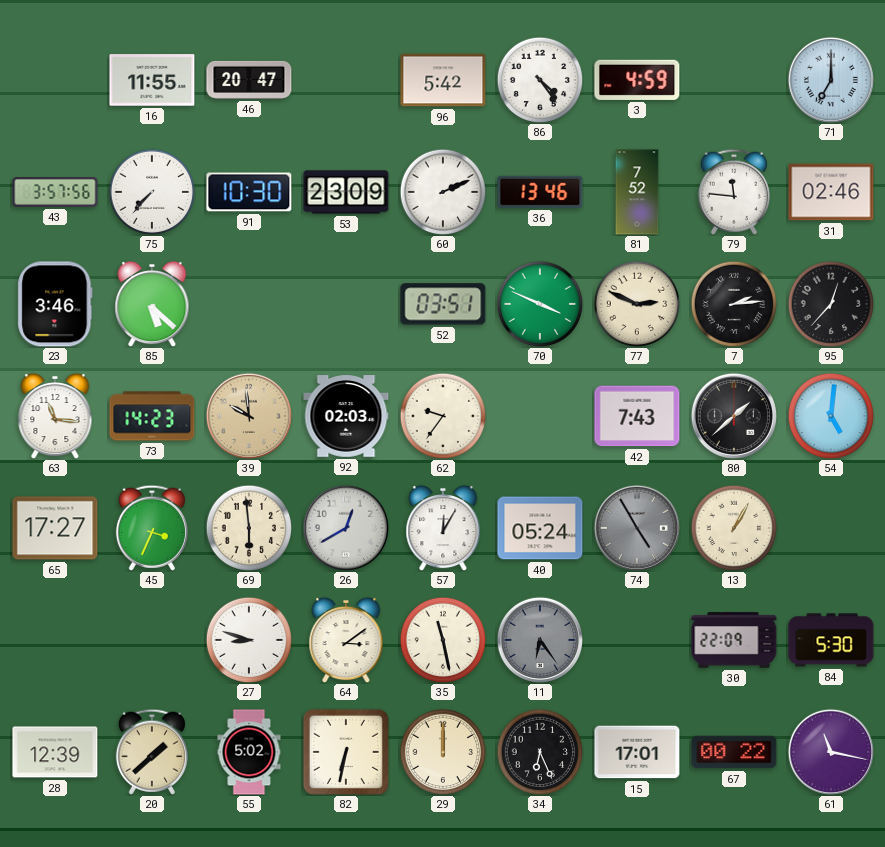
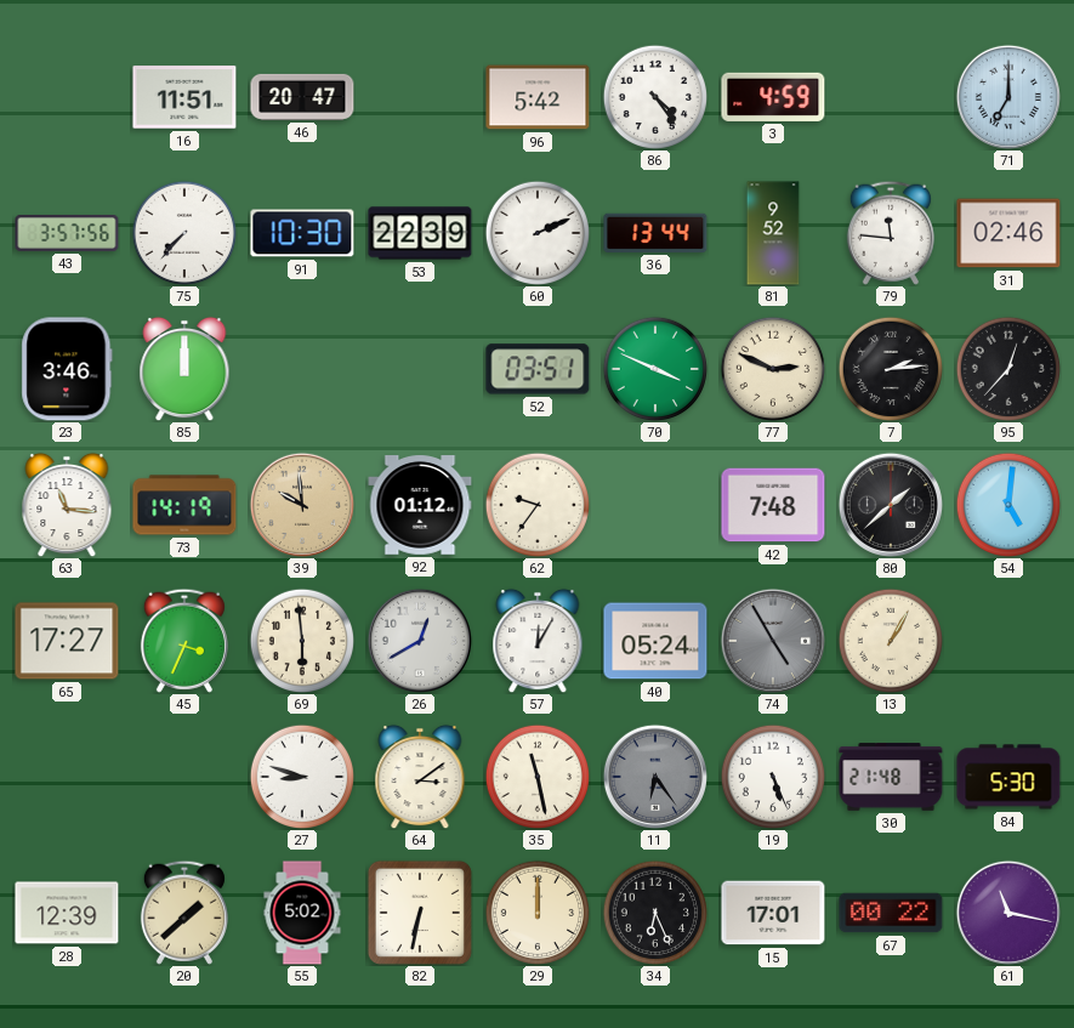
16: 11:55 -> 11:51
53: 23:09 -> 22:39
36: 13:46 -> 13:44
81: 7:52 -> 9:52
85: 5:22 -> 12:00
73: 14:23 -> 14:19
92: 02:03 -> 01:12
42: 7:43 -> 7:48
19: none -> 5:26
30: 22:09 -> 21:48
